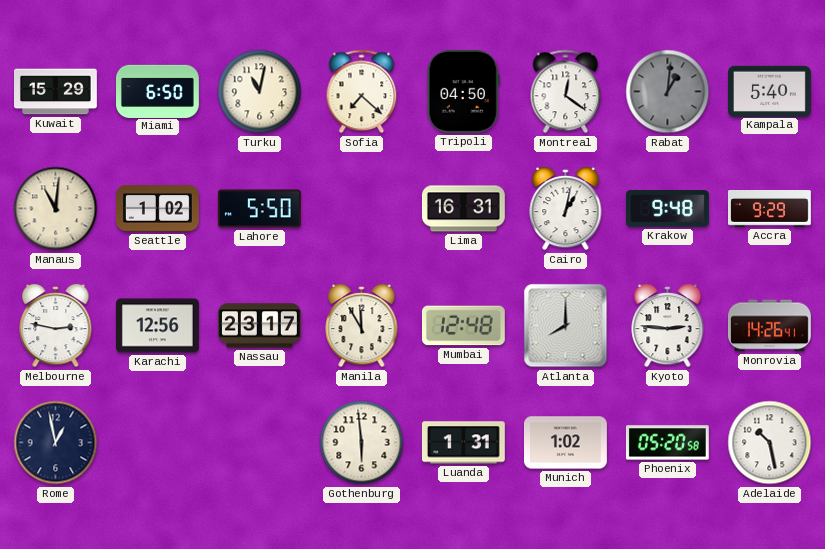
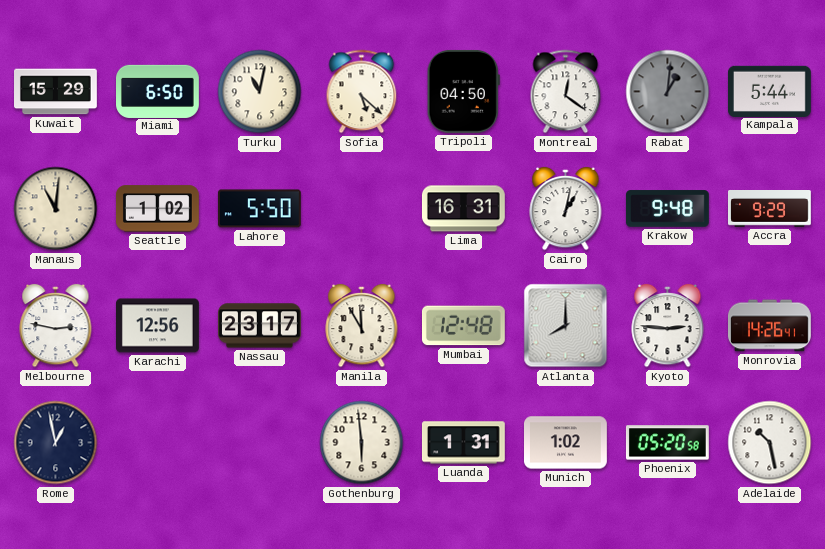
Sofia: 7:22 -> 5:22
Kampala: 5:40 -> 5:44
